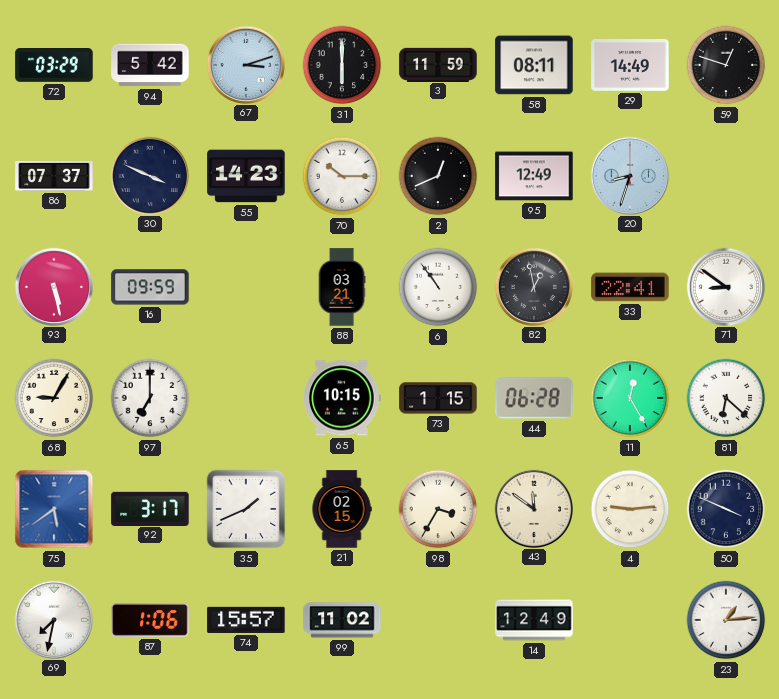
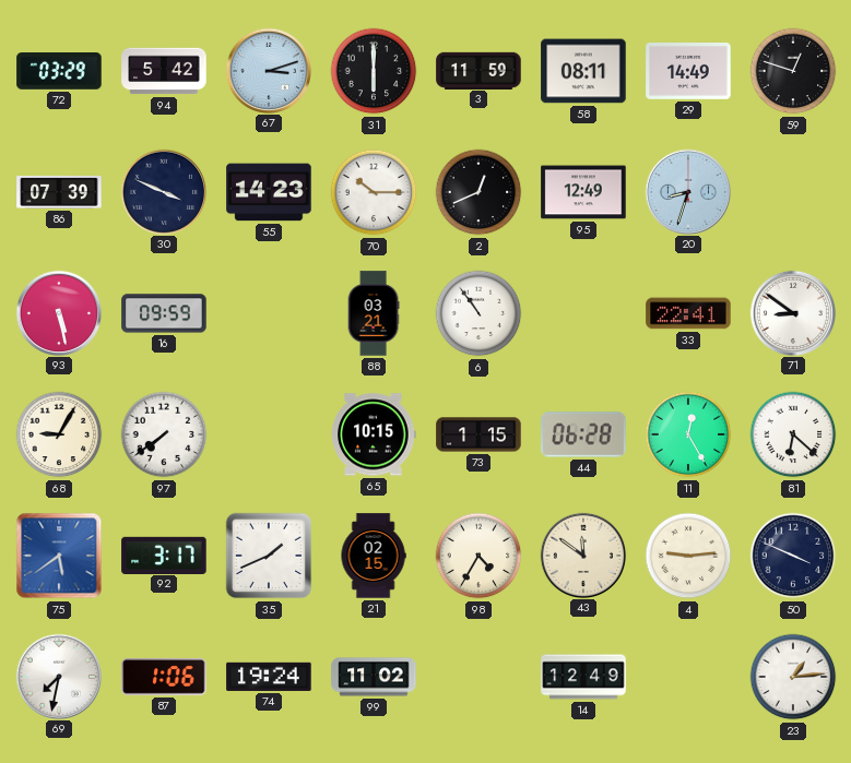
86: 07:37 -> 07:39
82: 12:58 -> none
97: 7:00 -> 7:39
98: 3:35 -> 4:35
74: 15:57 -> 19:24
